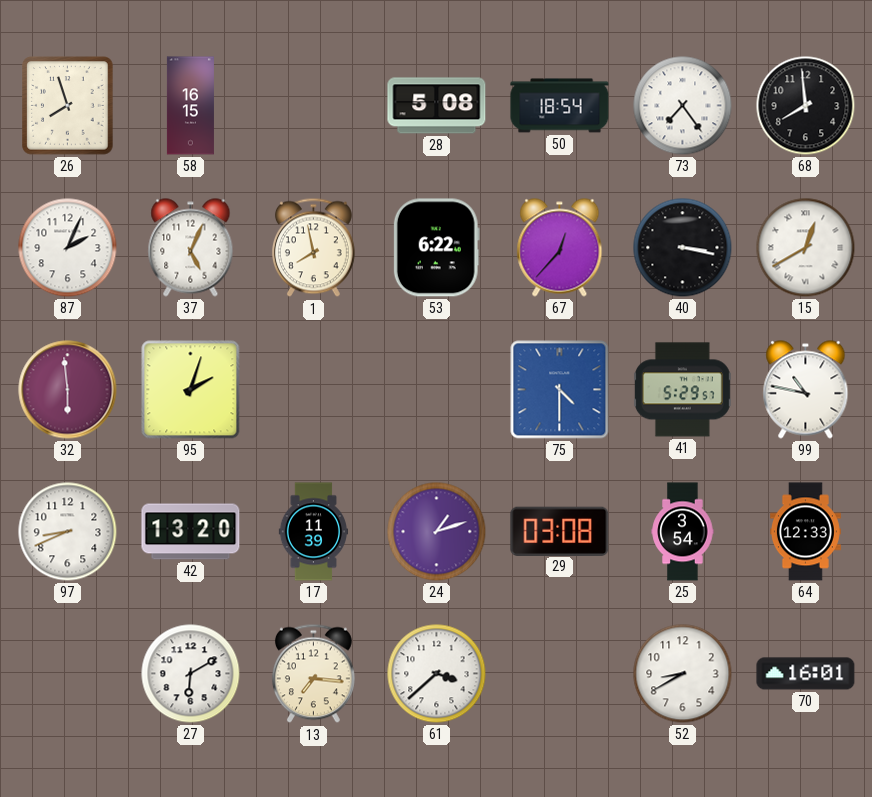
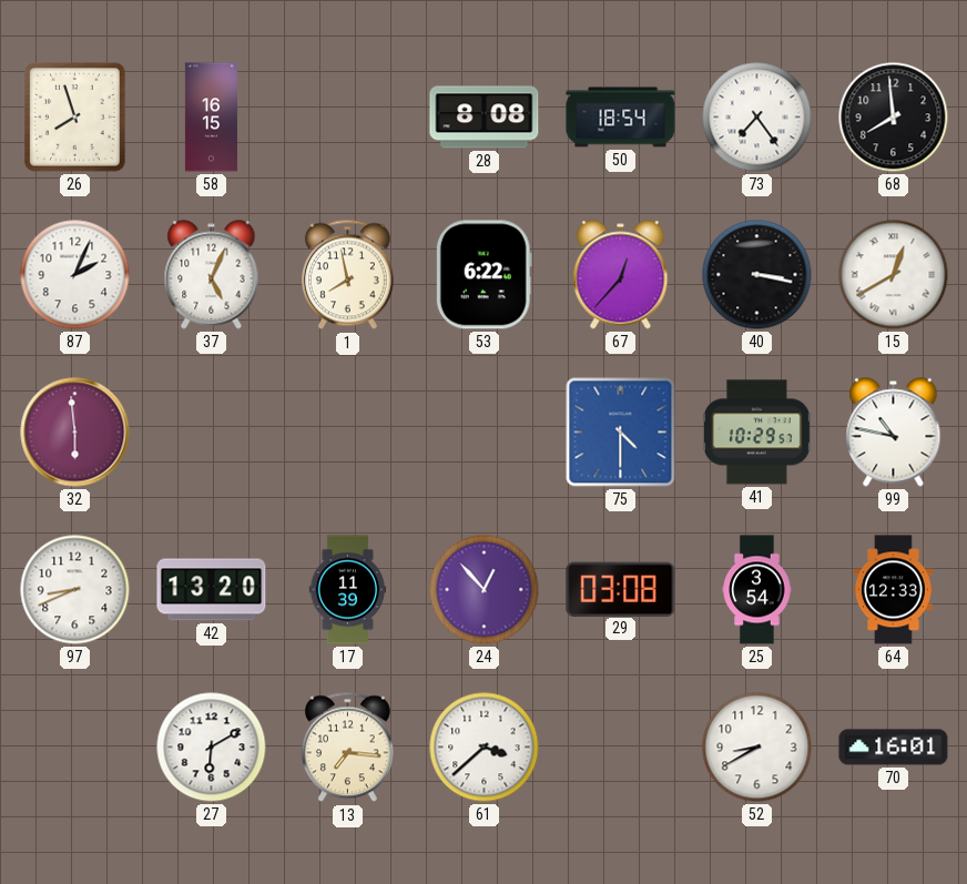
28: 5:08 -> 8:08
95: 2:03 -> none
41: 5:29 -> 10:29
24: 1:12 -> 12:53
